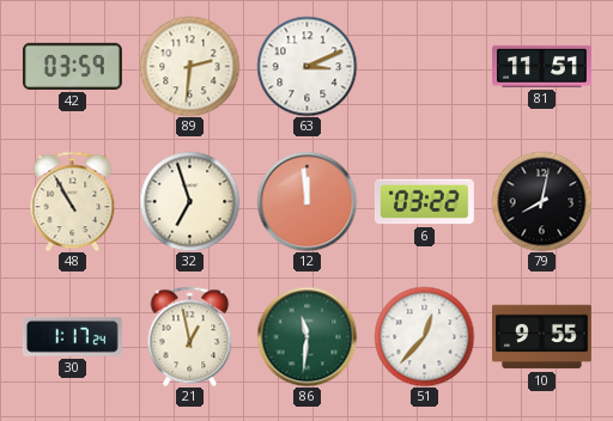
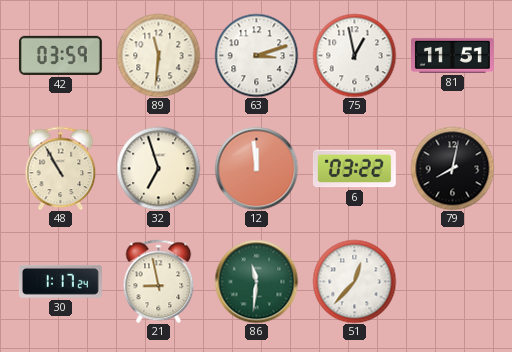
89: 2:31 -> 11:31
63: 3:11 -> 3:12
75: none -> 12:58
21: 12:58 -> 8:58
10: 9:55 -> none
